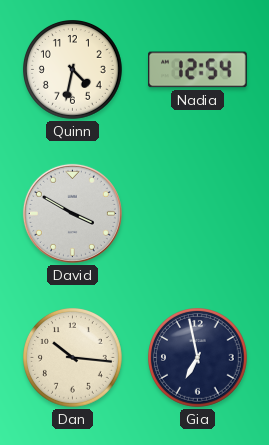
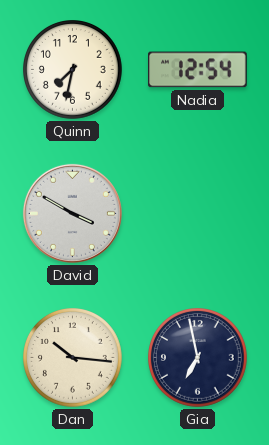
Quinn: 4:32 -> 7:32
